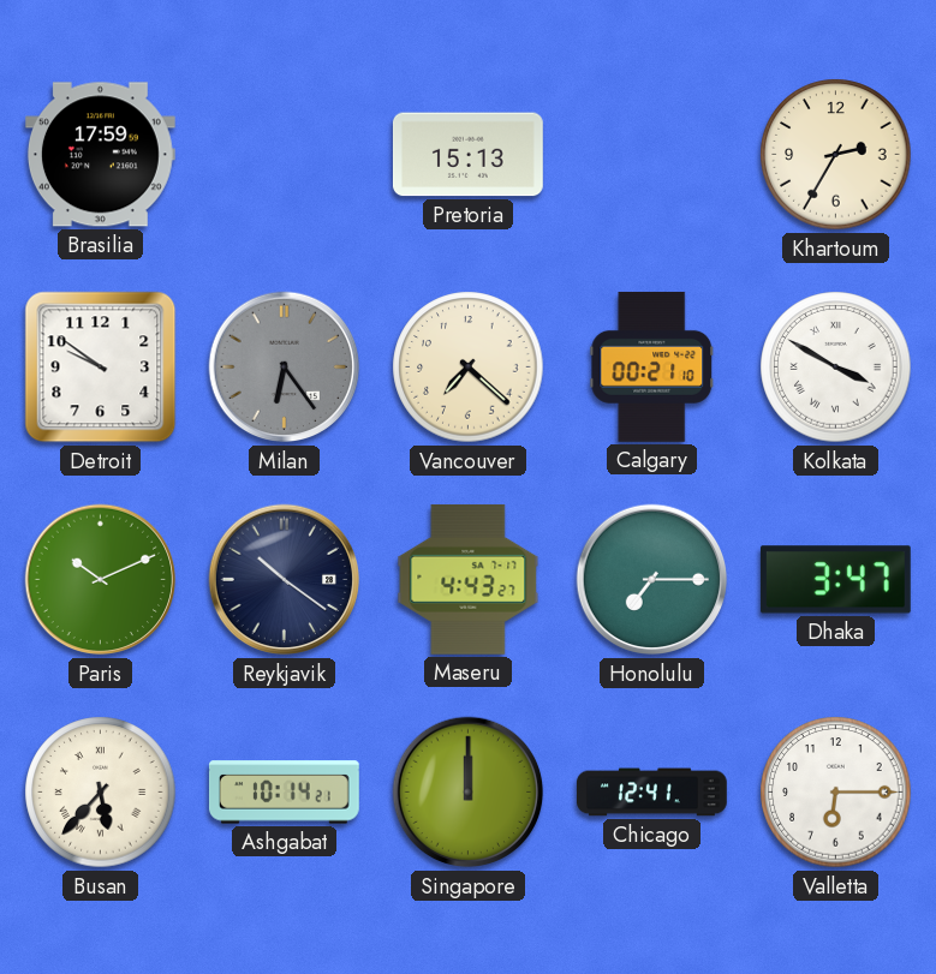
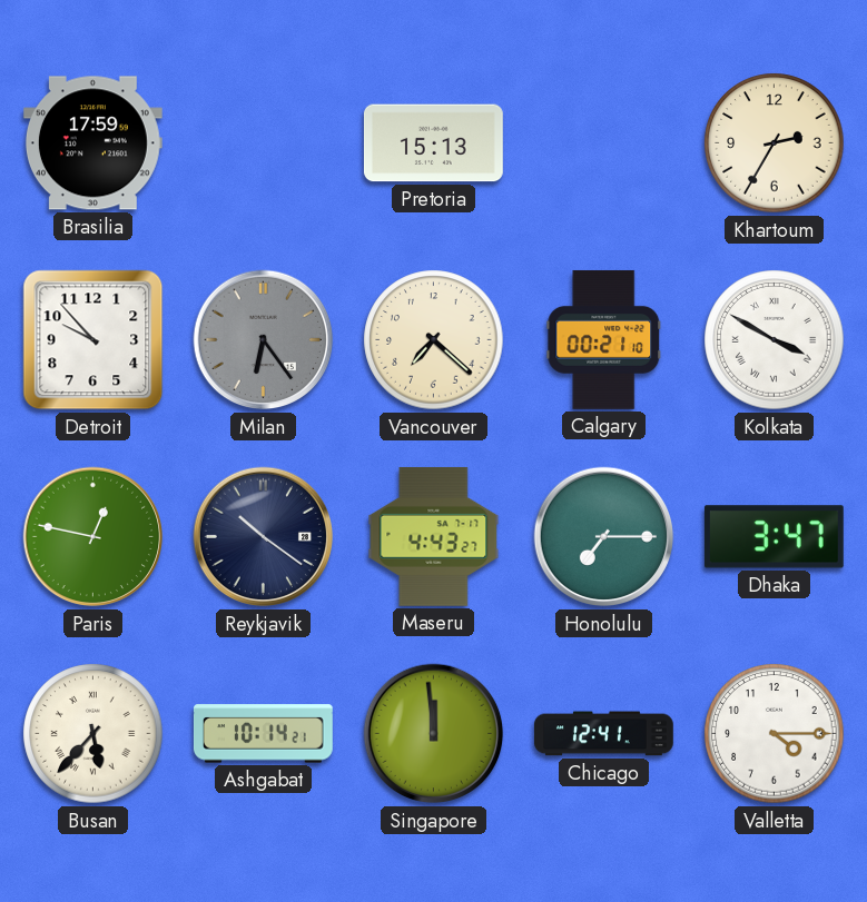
Detroit: 9:51 -> 9:53
Paris: 10:11 -> 12:47
Singapore: 12:00 -> 11:59
Valletta: 6:15 -> 4:15
